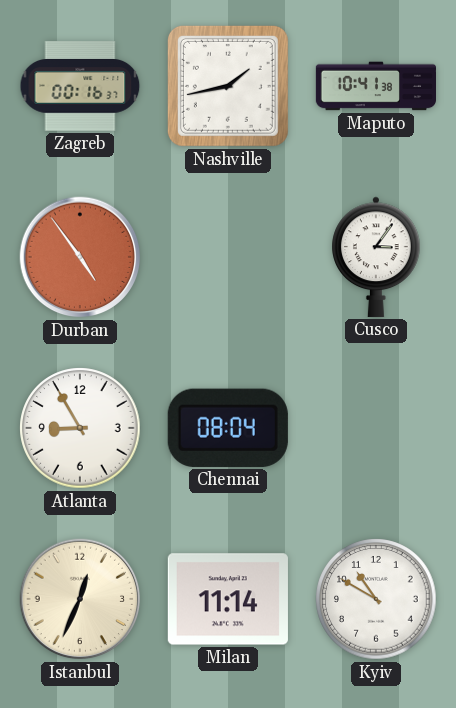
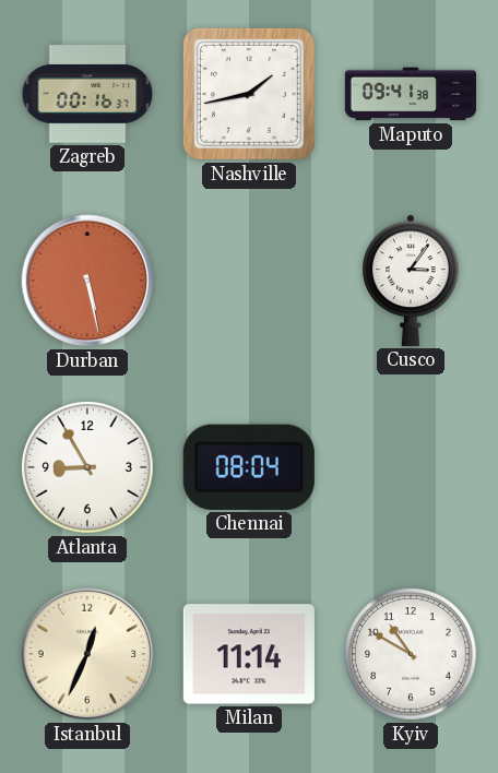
Maputo: 10:41 -> 09:41
Durban: 4:54 -> 5:28
